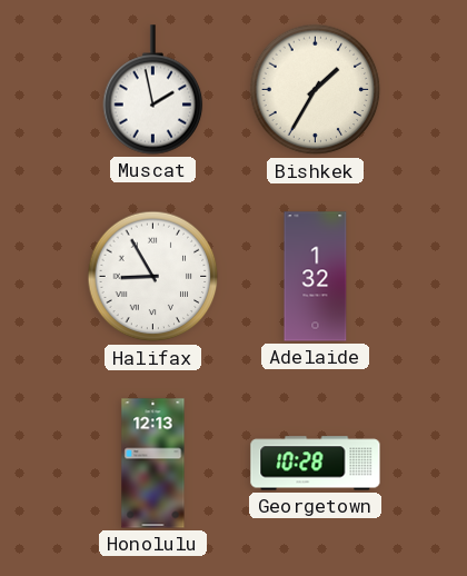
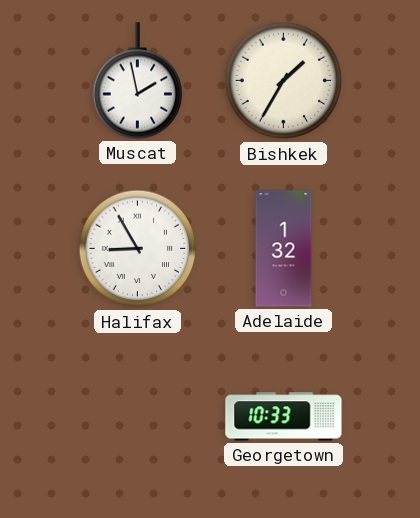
Honolulu: 12:13 -> none
Georgetown: 10:28 -> 10:33
